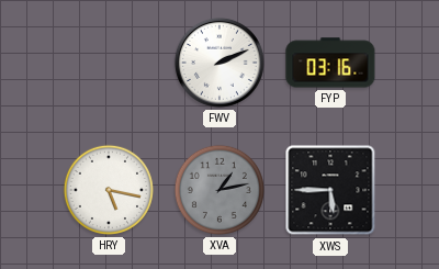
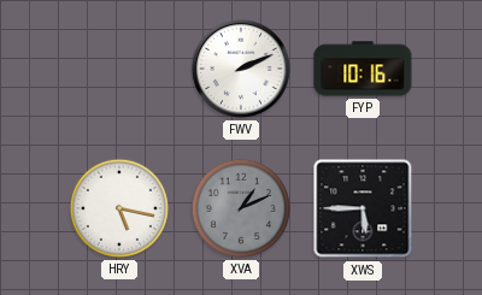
FYP: 03:16 -> 10:16
XVA: 1:13 -> 1:11
